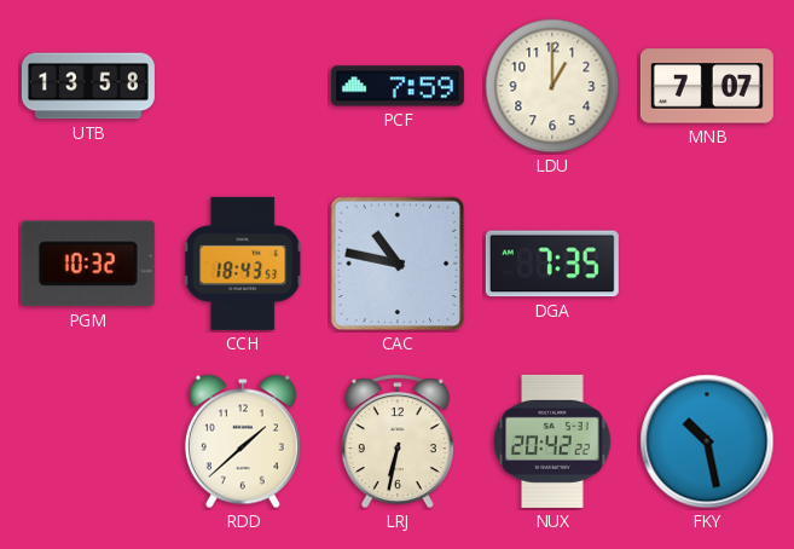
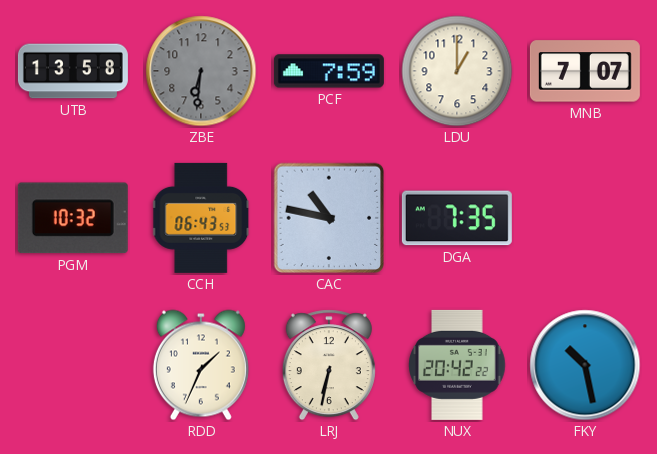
ZBE: none -> 6:31
CCH: 18:43 -> 06:43
RDD: 1:38 -> 1:34
